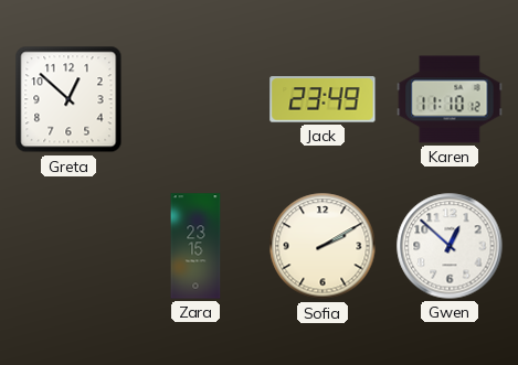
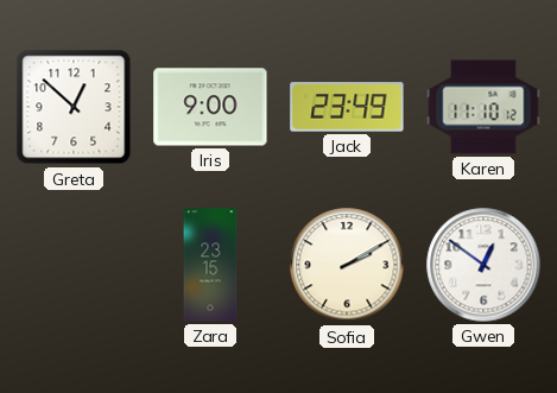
Iris: none -> 9:00
Gwen: 12:52 -> 12:51
